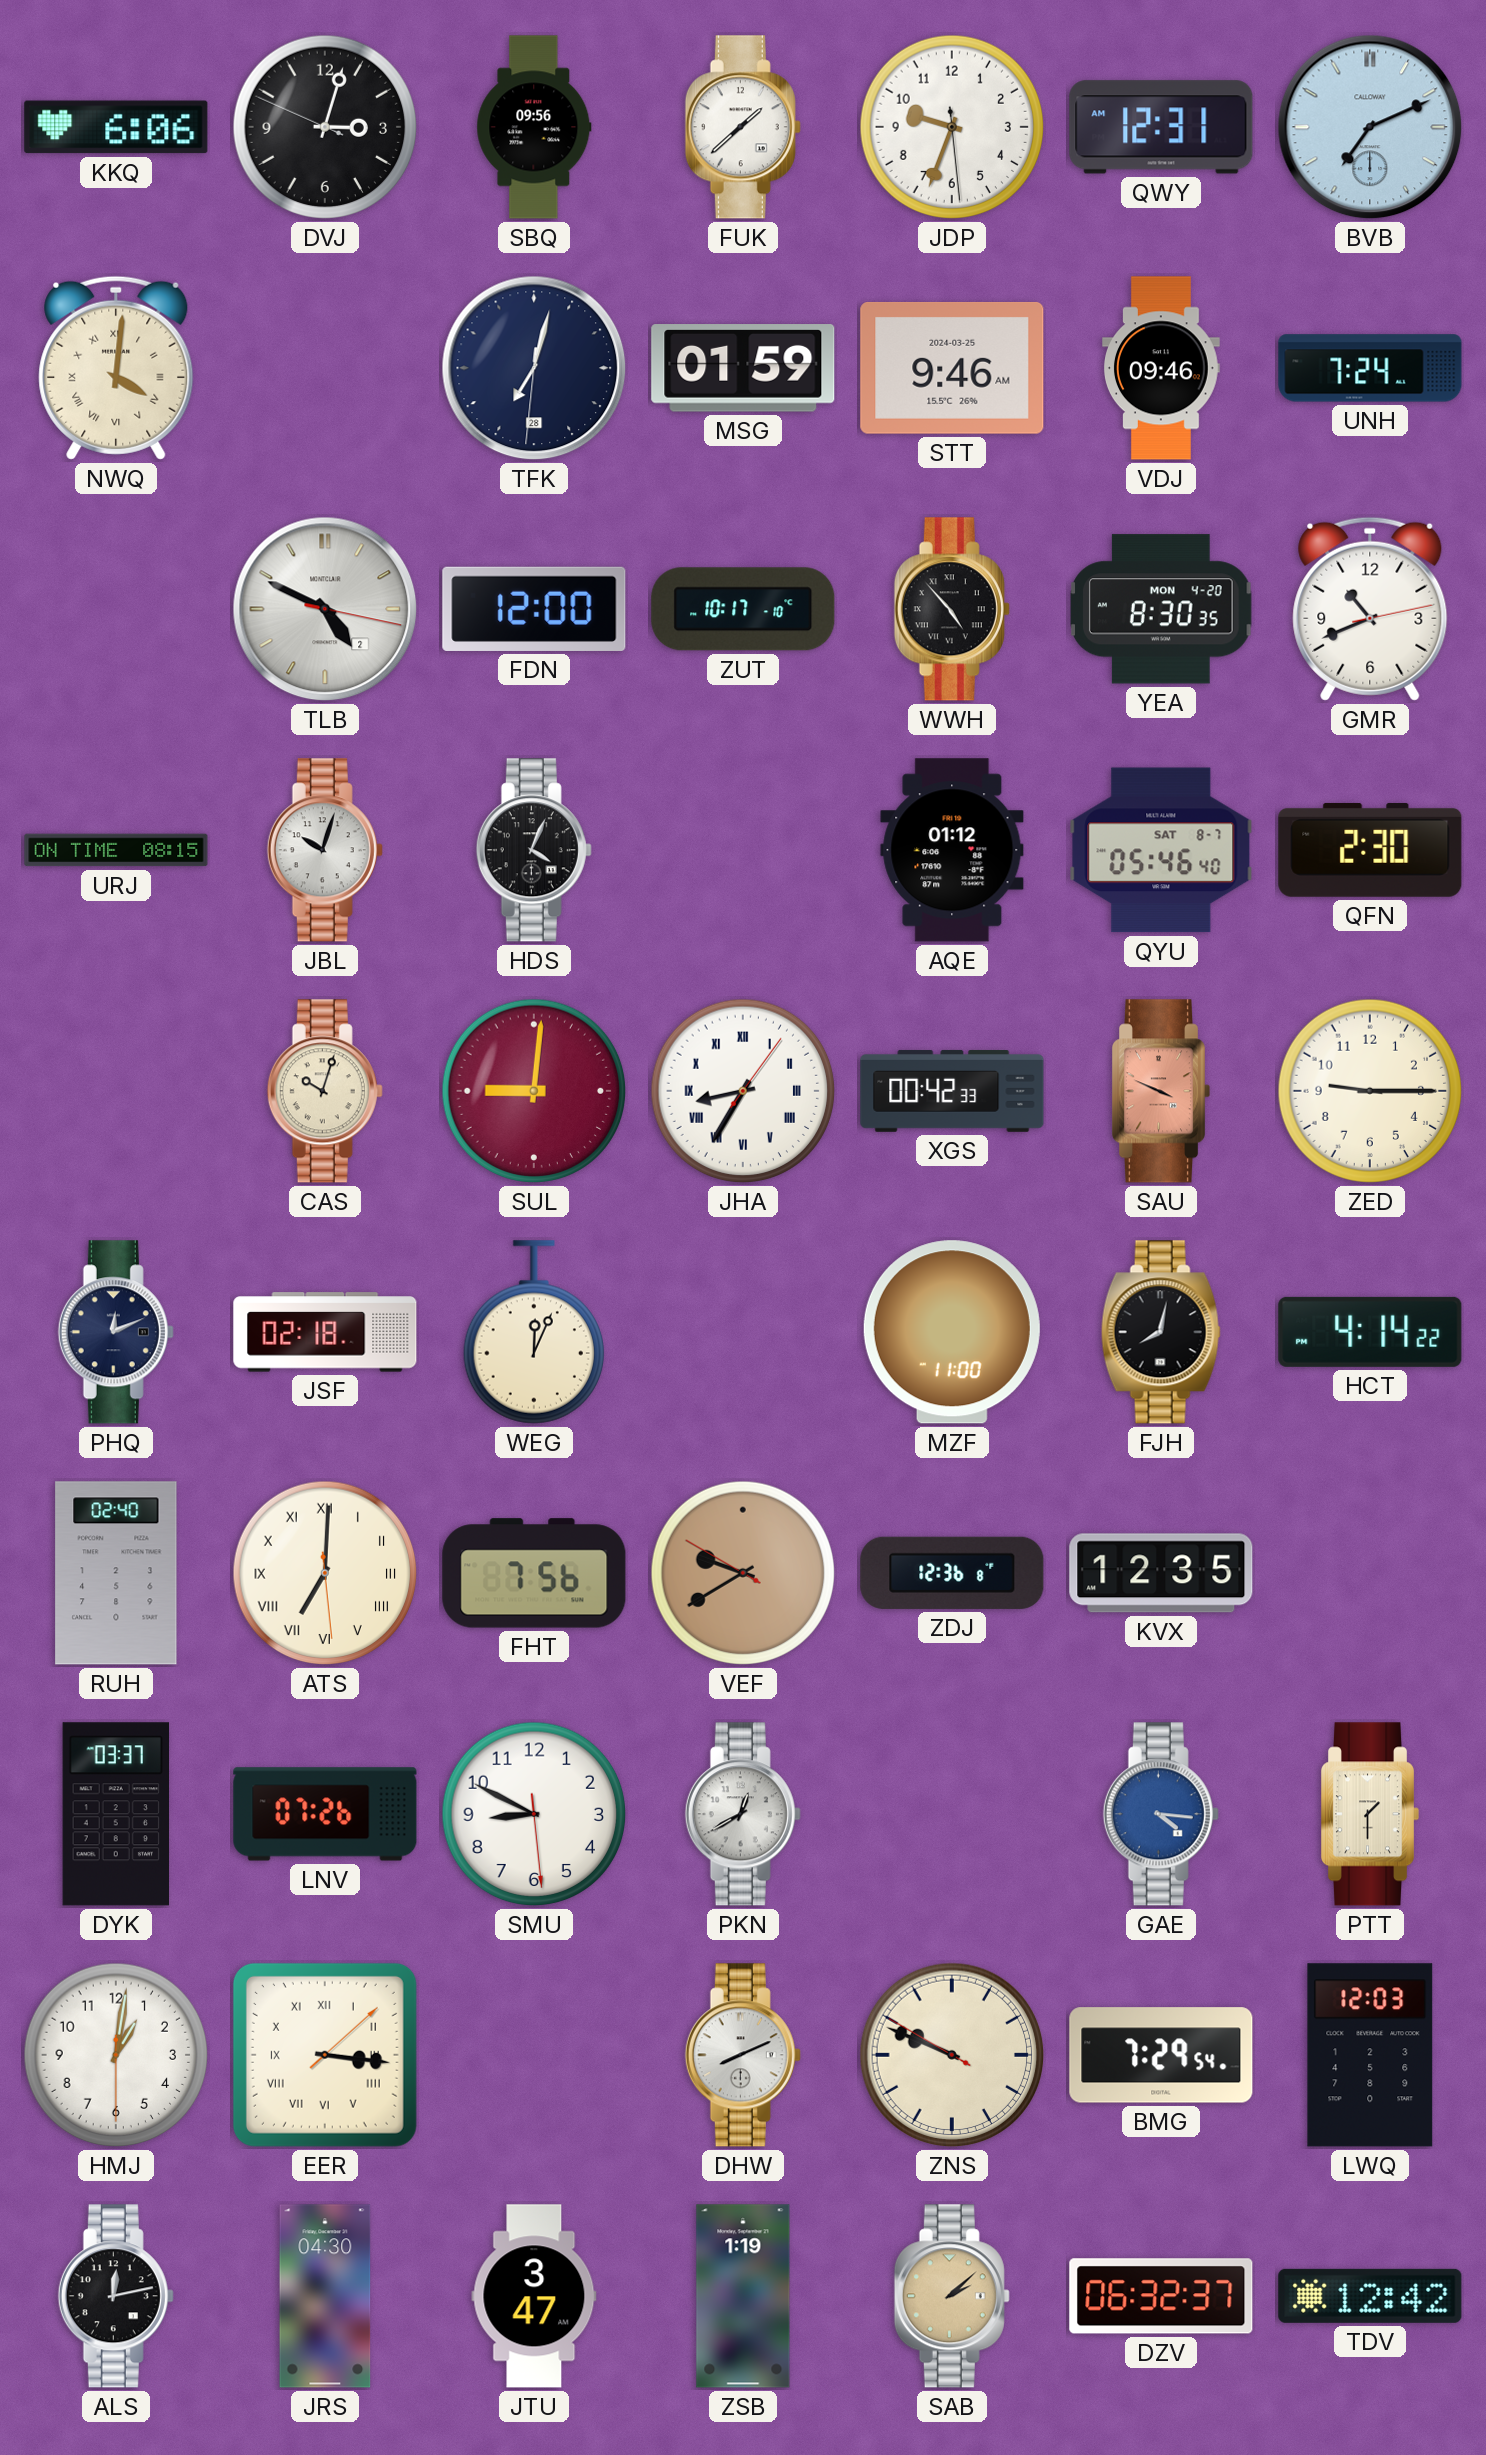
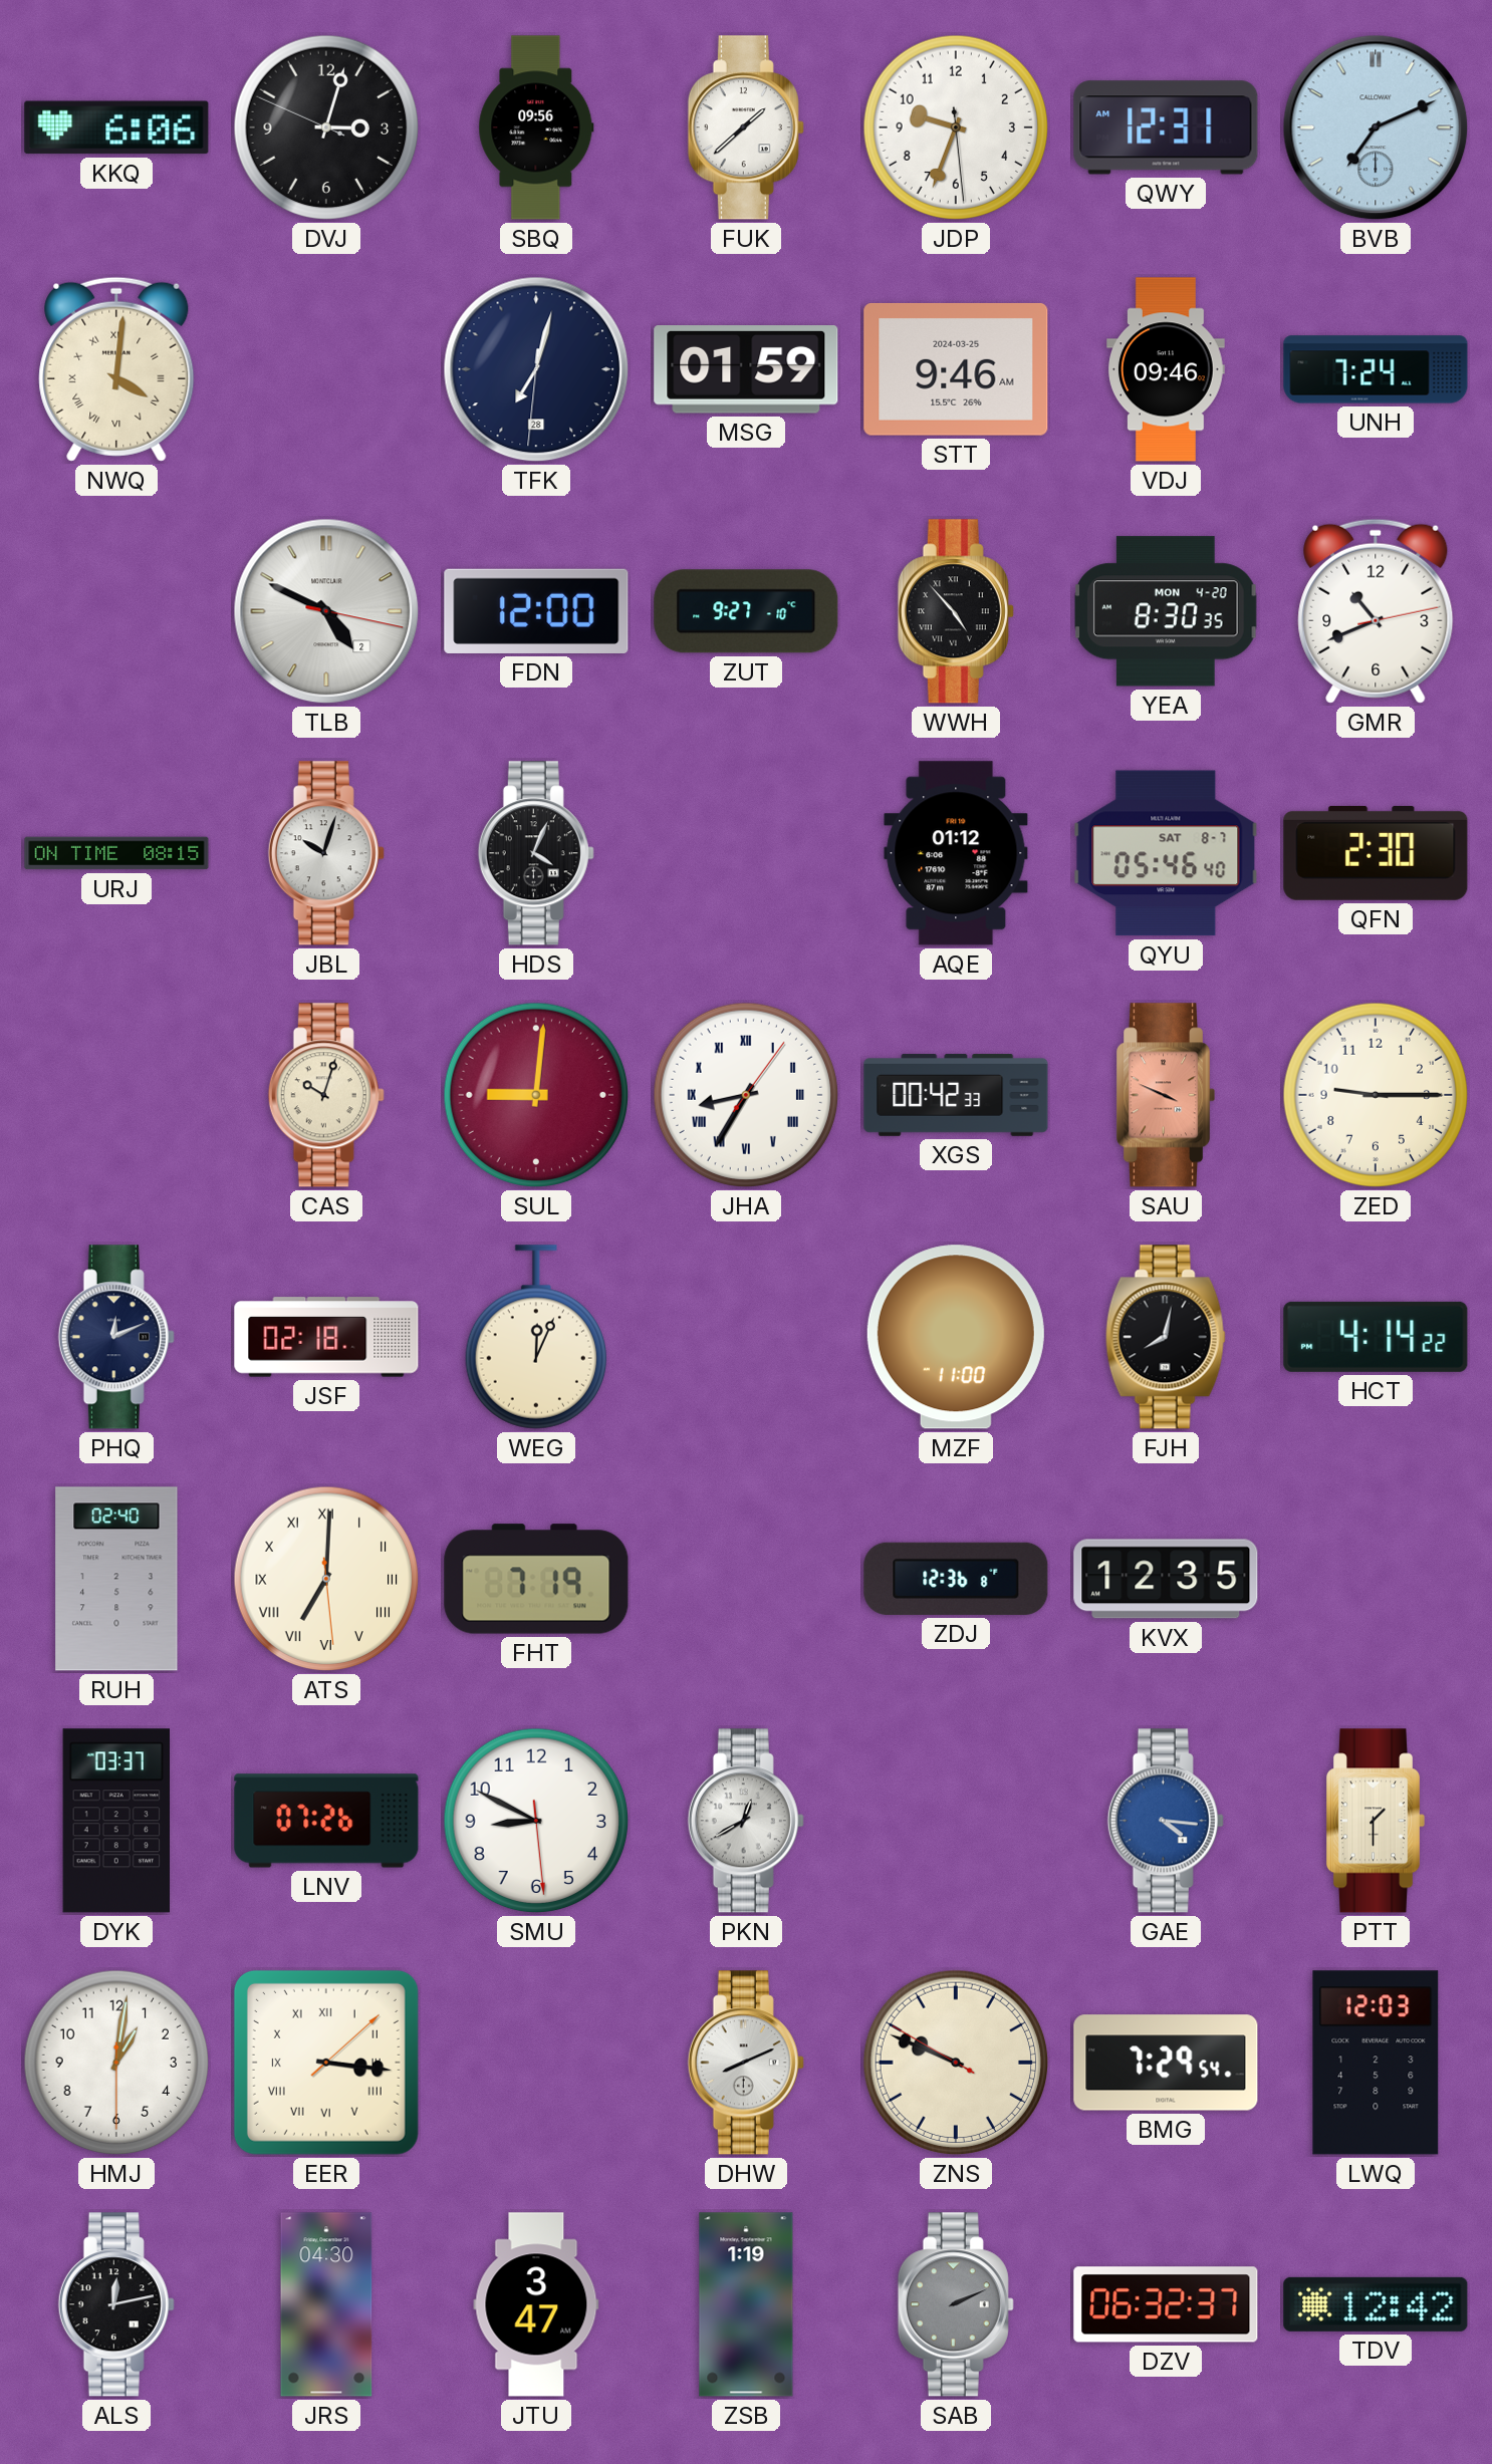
ZUT: 10:17 -> 9:27
FHT: 7:56 -> 7:19
VEF: 9:39 -> none
SAB: 2:08 -> 2:11
SAB dial: champagne -> grey
